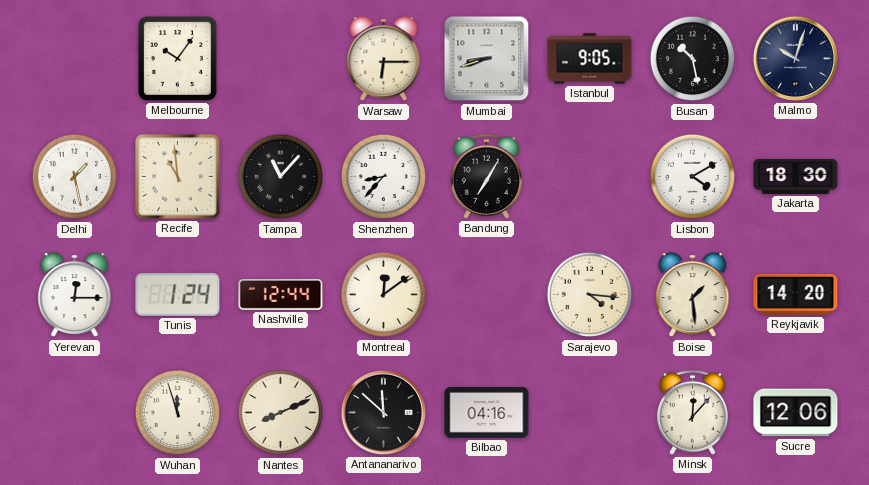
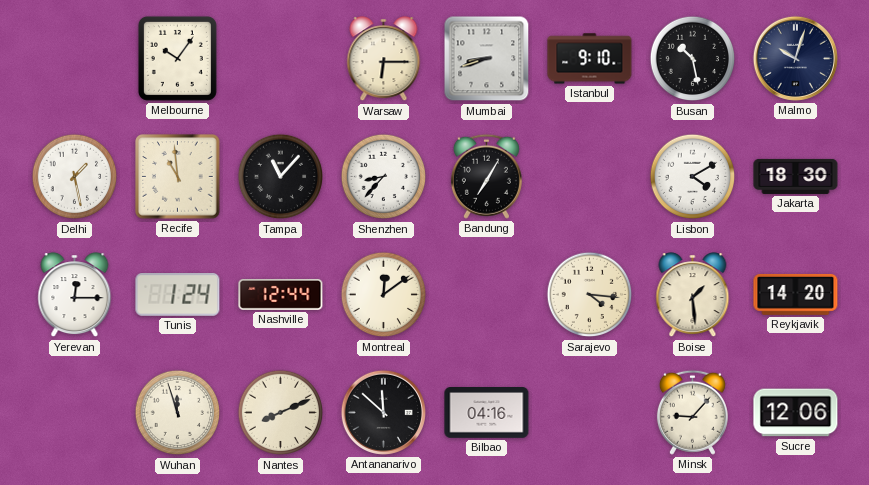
Istanbul: 9:05 -> 9:10
Minsk: 12:07 -> 9:07
